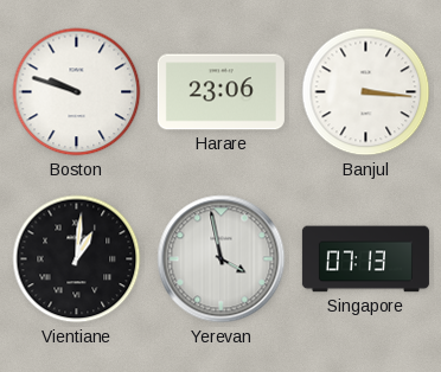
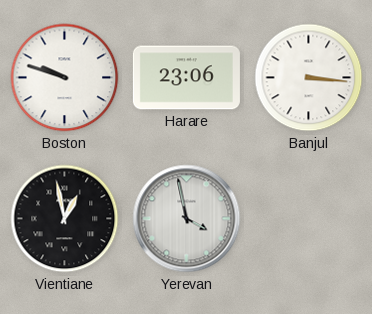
Vientiane: 1:01 -> 12:58
Singapore: 07:13 -> none
